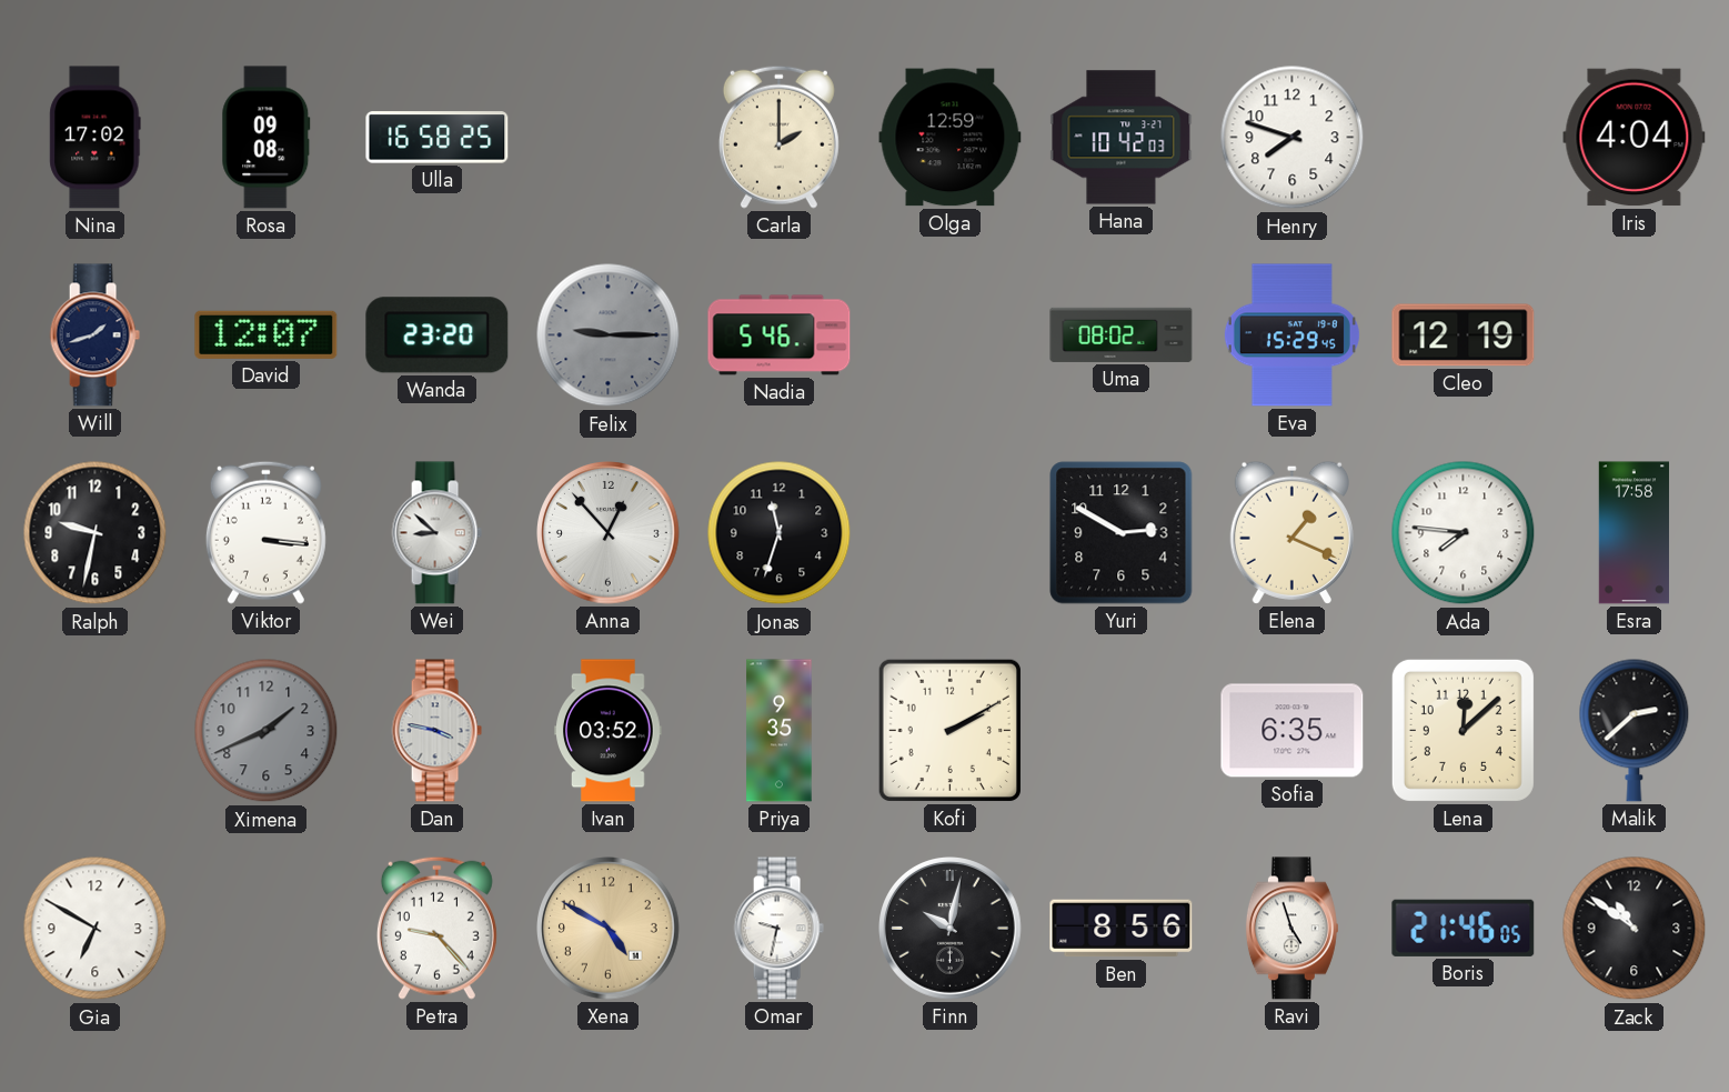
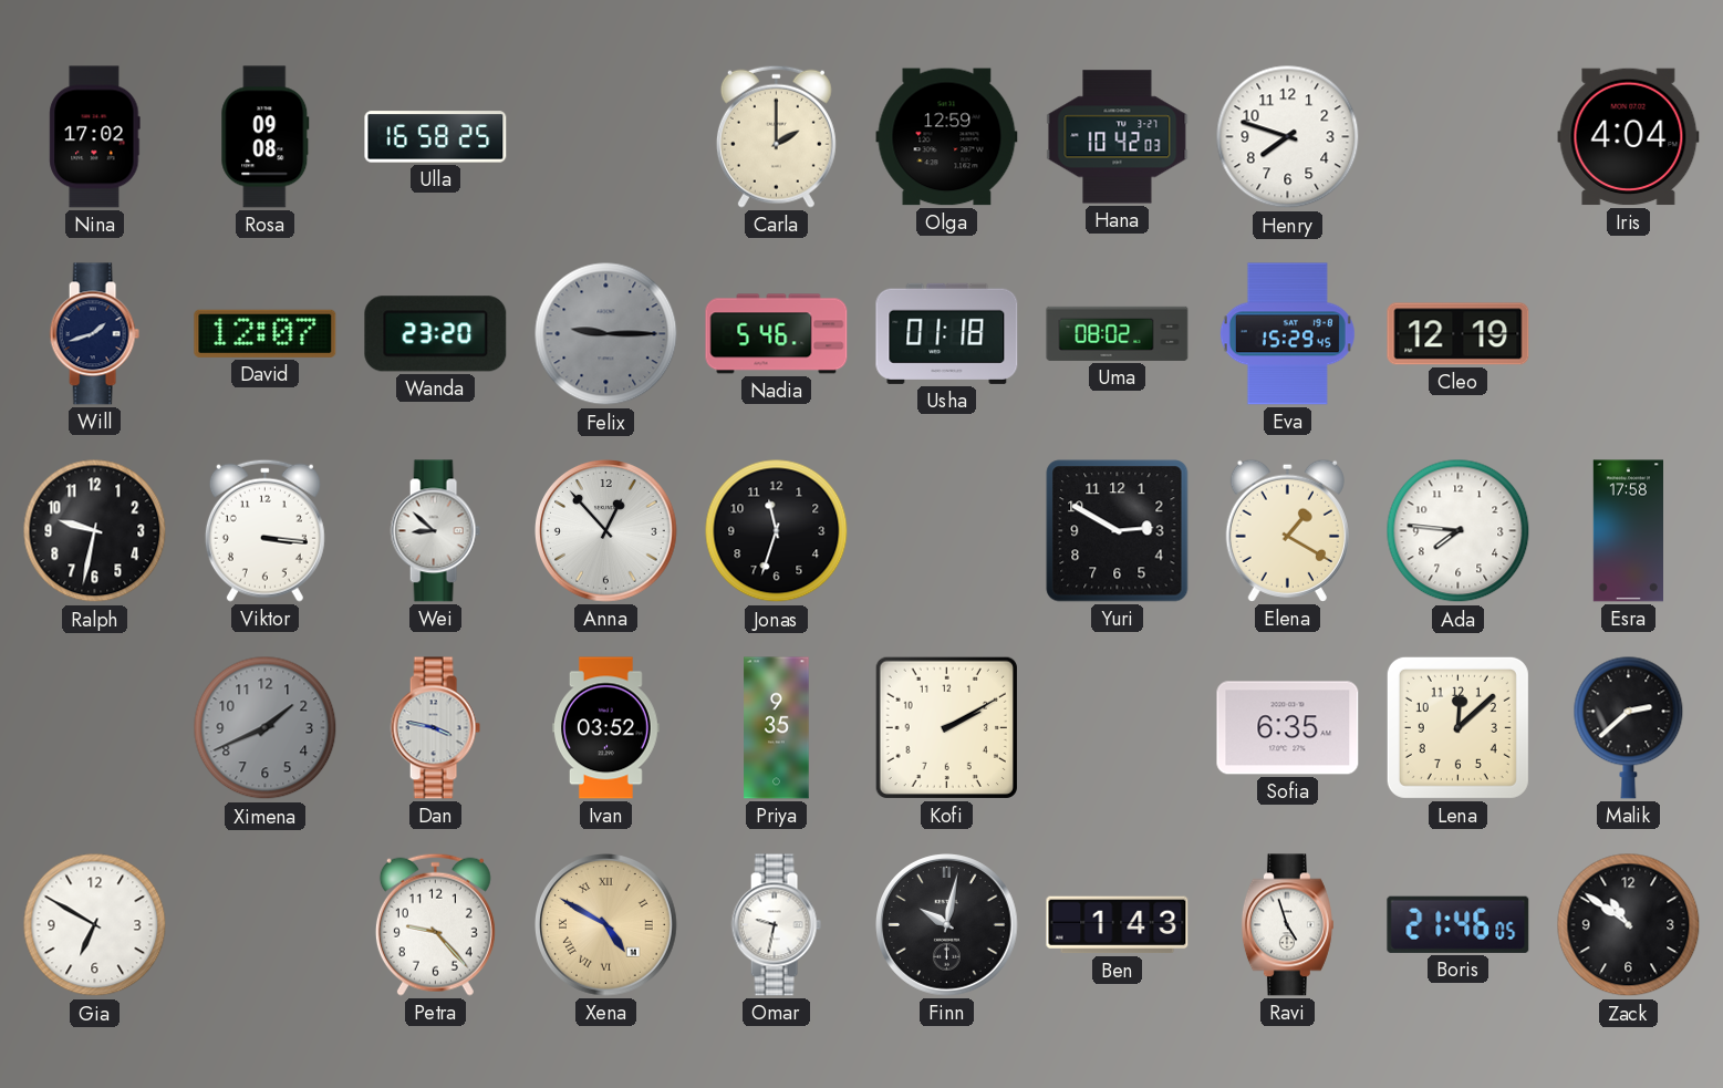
Usha: none -> 01:18
Elena: 1:19 -> 1:20
Xena numerals: Arabic -> Roman
Ben: 8:56 -> 1:43
